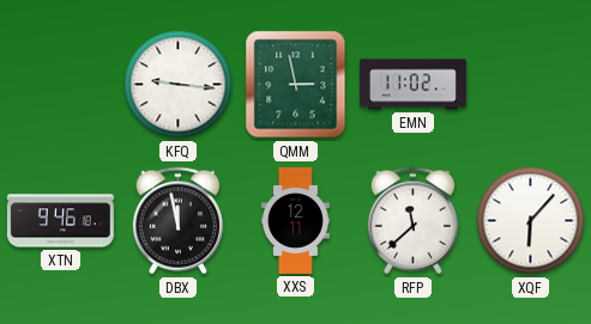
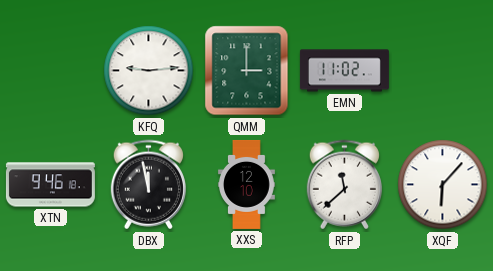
KFQ: 9:16 -> 9:14
QMM: 2:58 -> 3:00
XXS: 12:11 -> 12:10
